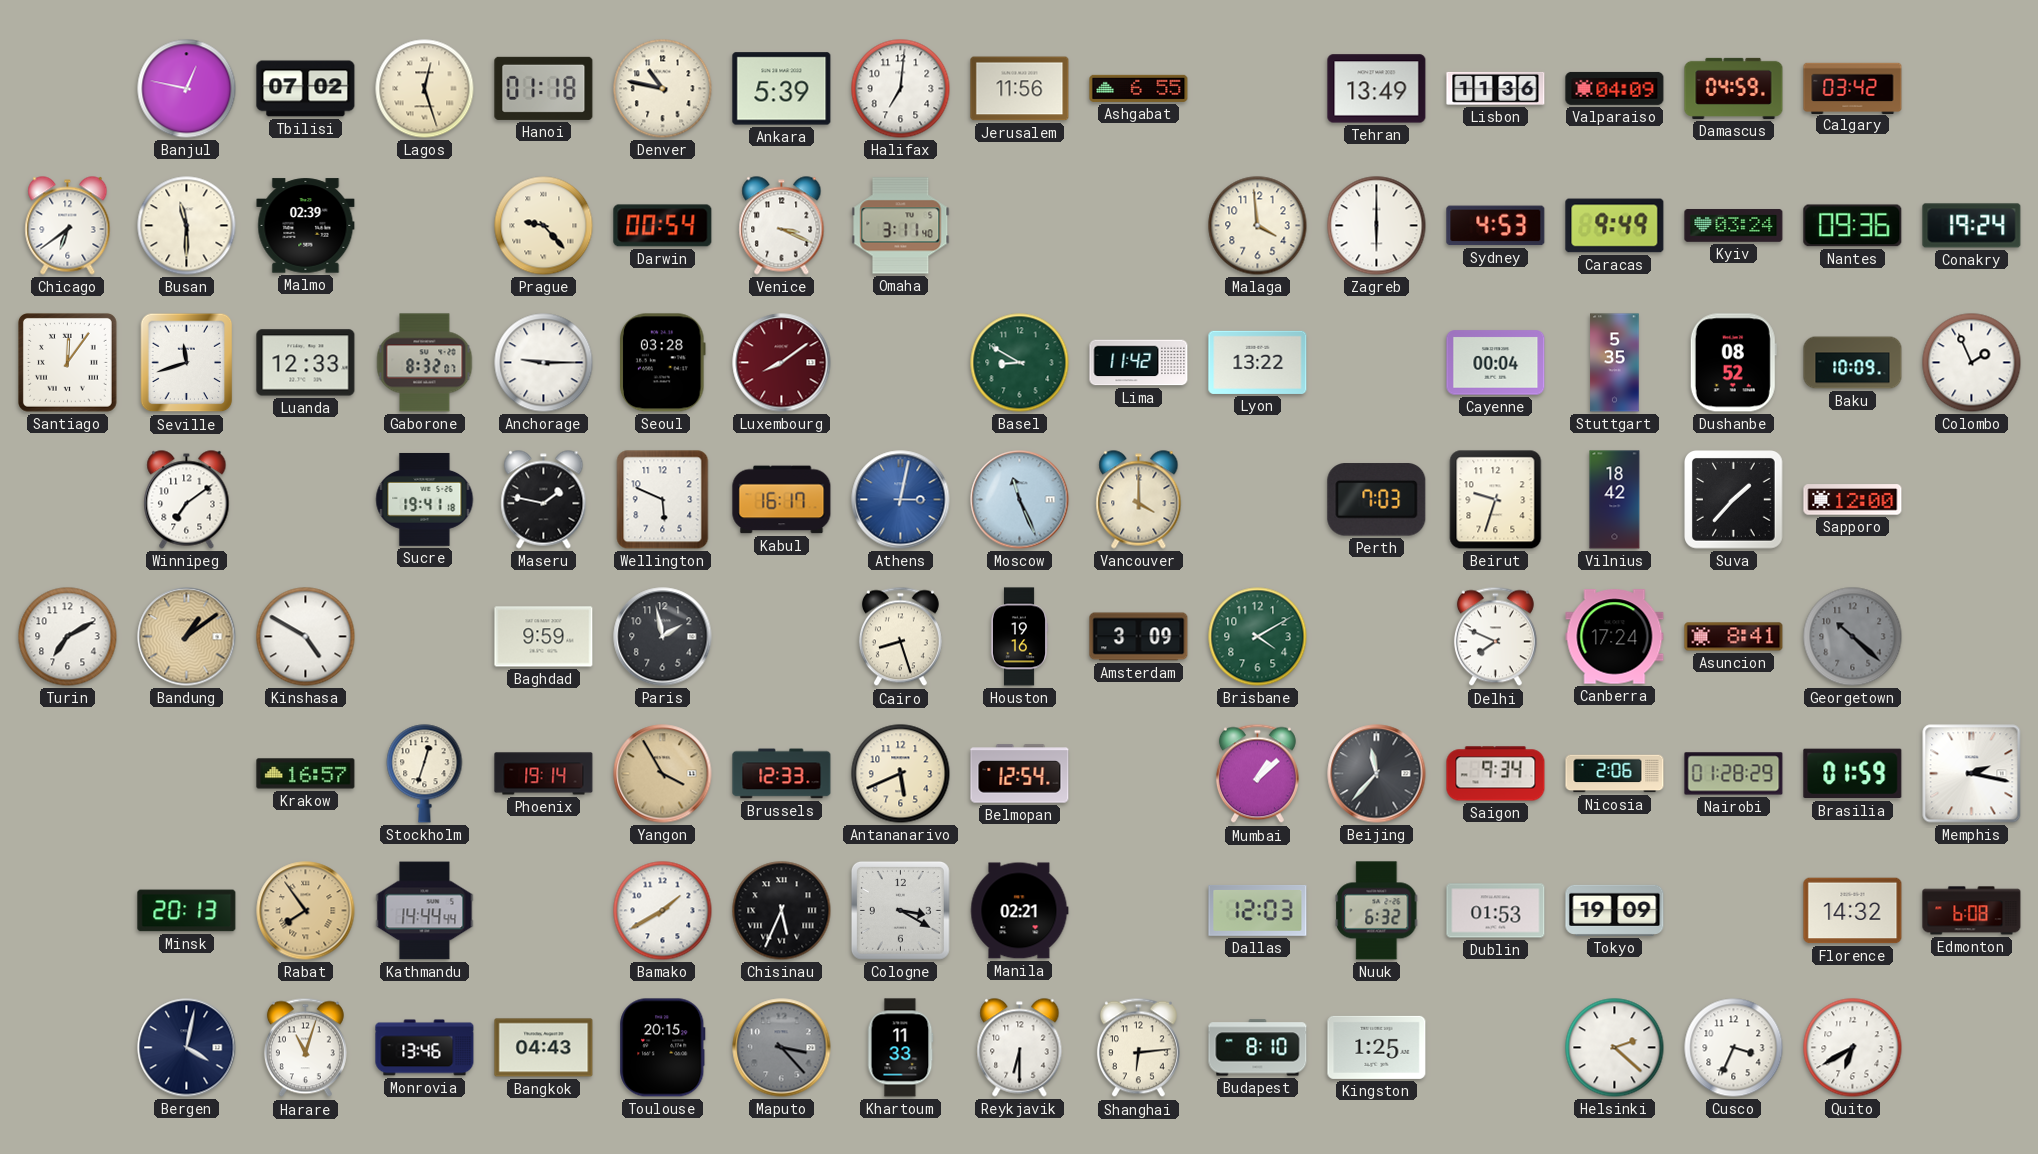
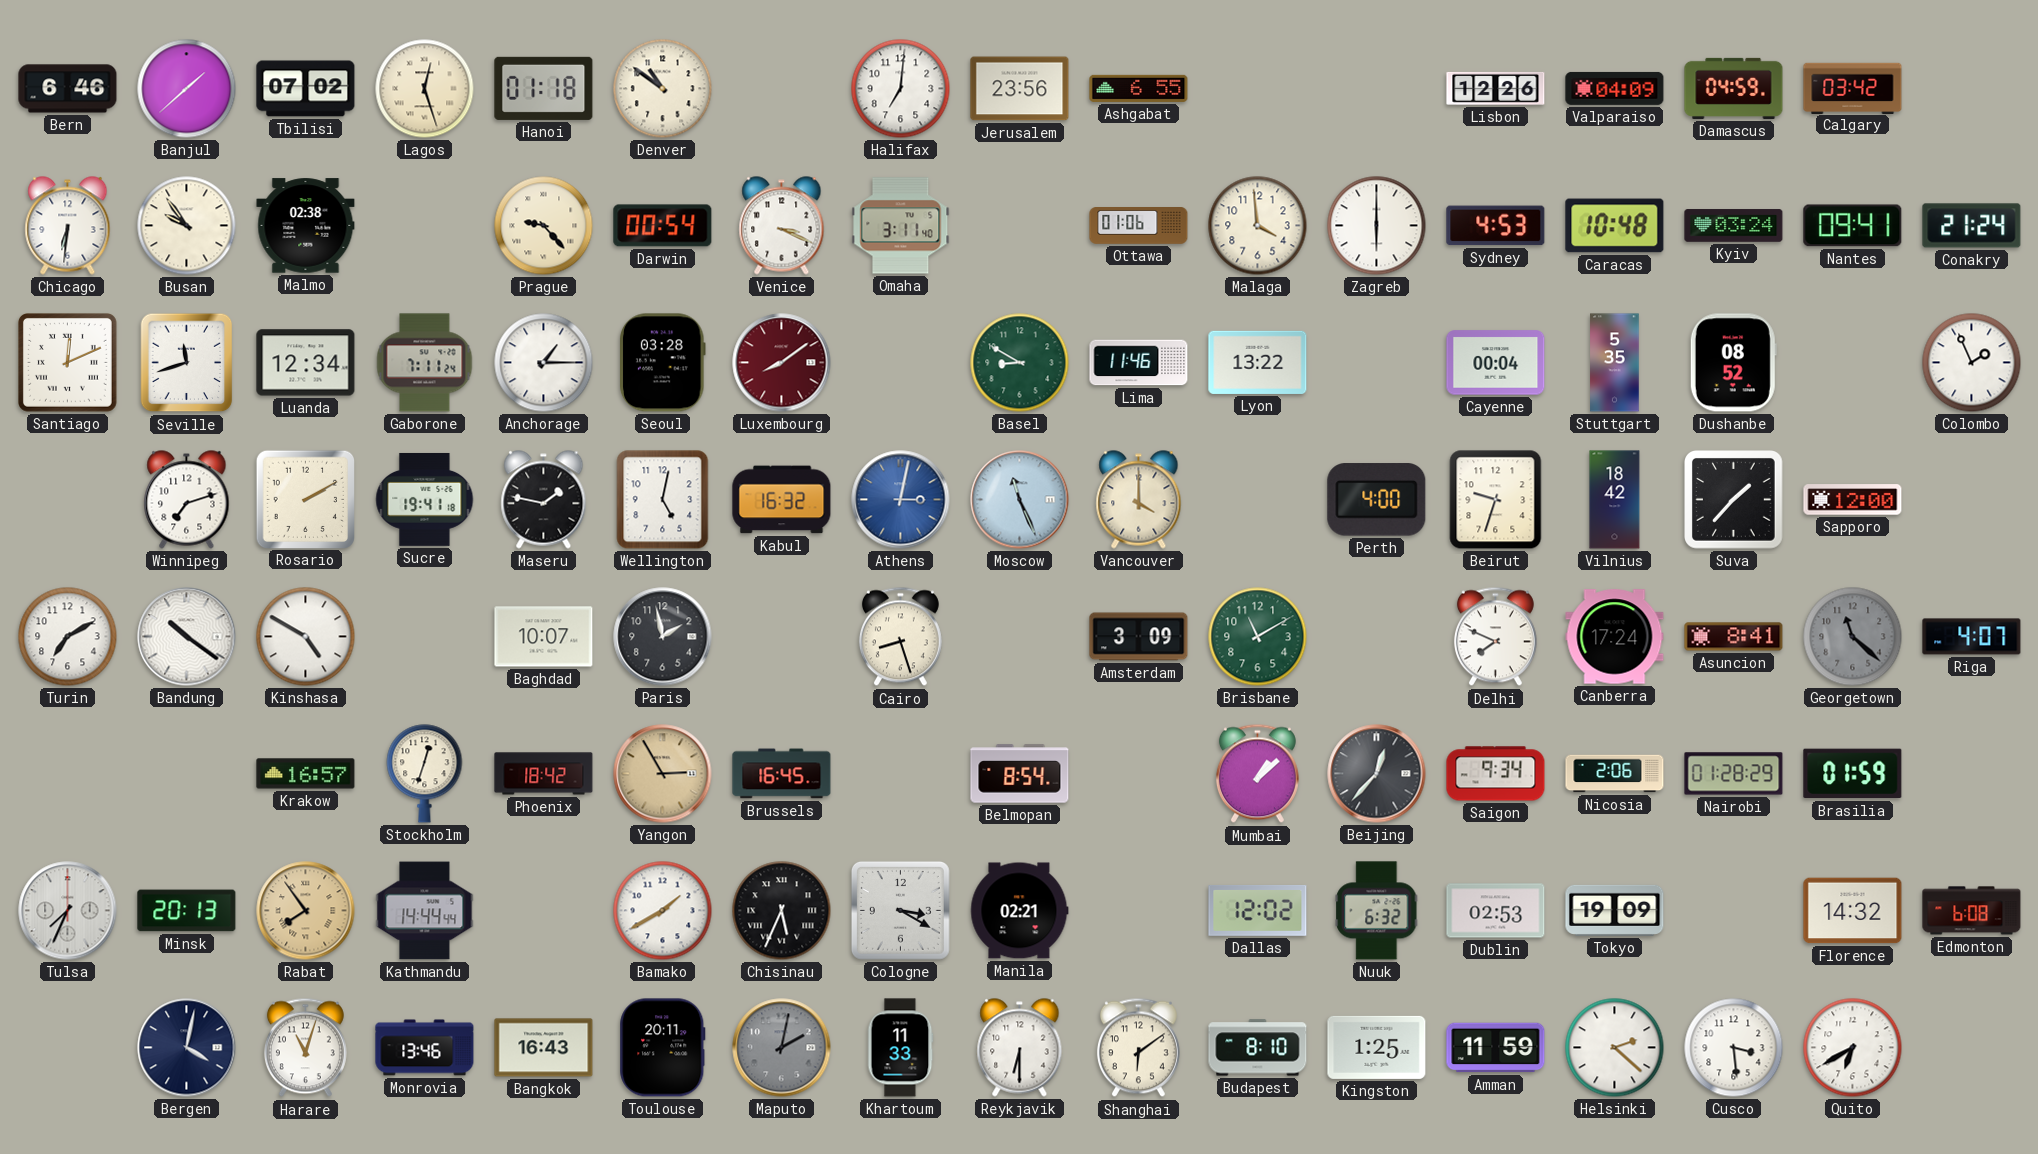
Bern: none -> 6:46
Banjul: 12:47 -> 1:38
Denver: 10:47 -> 10:51
Ankara: 5:39 -> none
Jerusalem: 11:56 -> 23:56
Tehran: 13:49 -> none
Lisbon: 11:36 -> 12:26
Chicago: 6:39 -> 6:31
Busan: 11:30 -> 9:54
Malmo: 02:39 -> 02:38
Ottawa: none -> 01:06
Caracas: 9:49 -> 10:48
Nantes: 09:36 -> 09:41
Conakry: 19:24 -> 21:24
Santiago: 12:06 -> 12:11
Luanda: 12:33 -> 12:34
Gaborone: 8:32 -> 7:11
Anchorage: 9:15 -> 1:15
Lima: 11:42 -> 11:46
Baku: 10:09 -> none
Winnipeg: 7:09 -> 7:12
Rosario: none -> 2:10
Wellington: 5:49 -> 5:02
Kabul: 16:17 -> 16:32
Perth: 7:03 -> 4:00
Bandung: 1:09 -> 10:21
Bandung dial: champagne -> white
Baghdad: 9:59 -> 10:07
Houston: 19:16 -> none
Brisbane: 4:10 -> 11:10
Georgetown: 10:22 -> 11:22
Riga: none -> 4:07
Phoenix: 19:14 -> 18:42
Yangon: 3:55 -> 2:55
Brussels: 12:33 -> 16:45
Antananarivo: 5:41 -> none
Belmopan: 12:54 -> 8:54
Beijing: 11:37 -> 12:37
Memphis: 2:17 -> none
Tulsa: none -> 7:34
Dallas: 12:03 -> 12:02
Dublin: 01:53 -> 02:53
Bangkok: 04:43 -> 16:43
Toulouse: 20:15 -> 20:11
Maputo: 3:23 -> 2:02
Shanghai: 6:14 -> 6:09
Amman: none -> 11:59
Cusco: 3:34 -> 3:29
